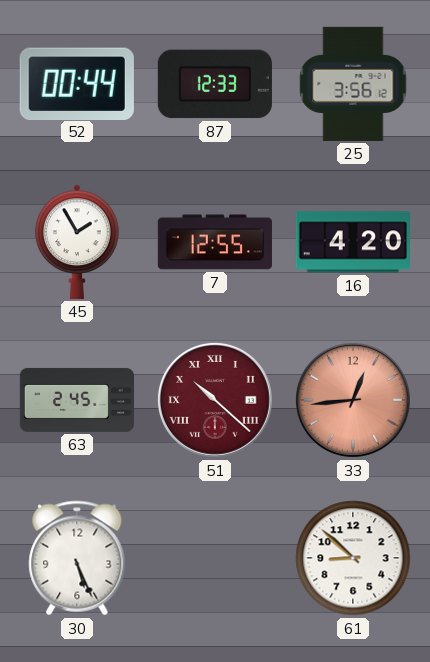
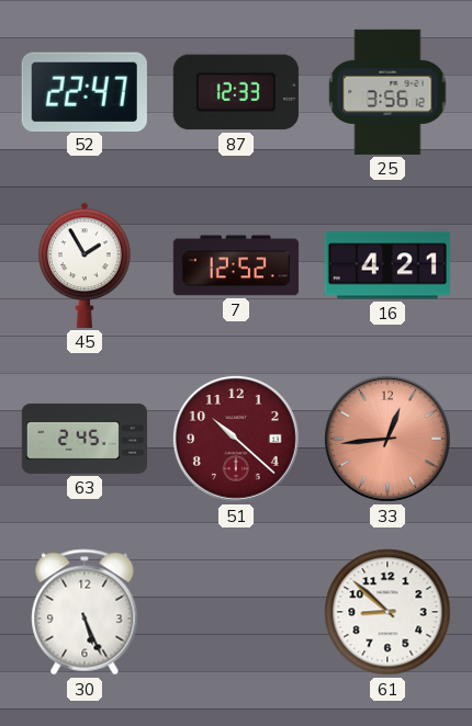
52: 00:44 -> 22:47
7: 12:55 -> 12:52
16: 4:20 -> 4:21
51 numerals: Roman -> Arabic
